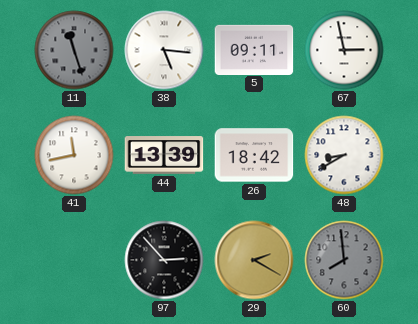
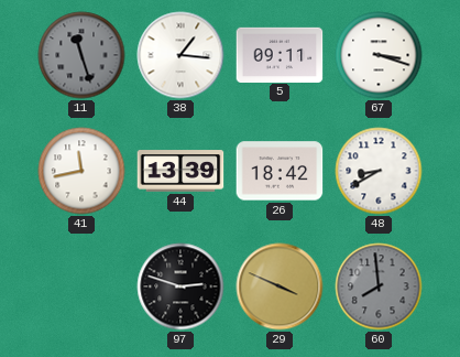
38: 5:16 -> 1:16
67: 2:58 -> 3:18
97: 2:53 -> 2:48
29: 2:20 -> 3:49
